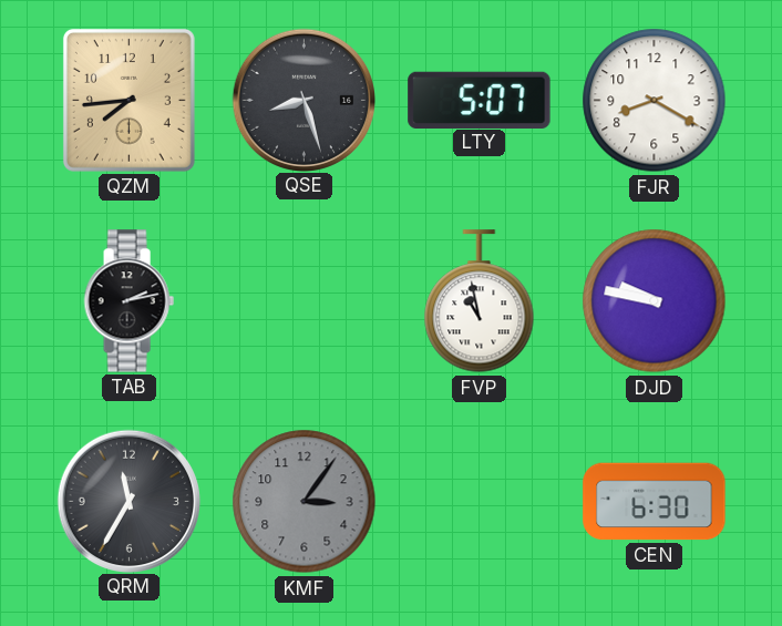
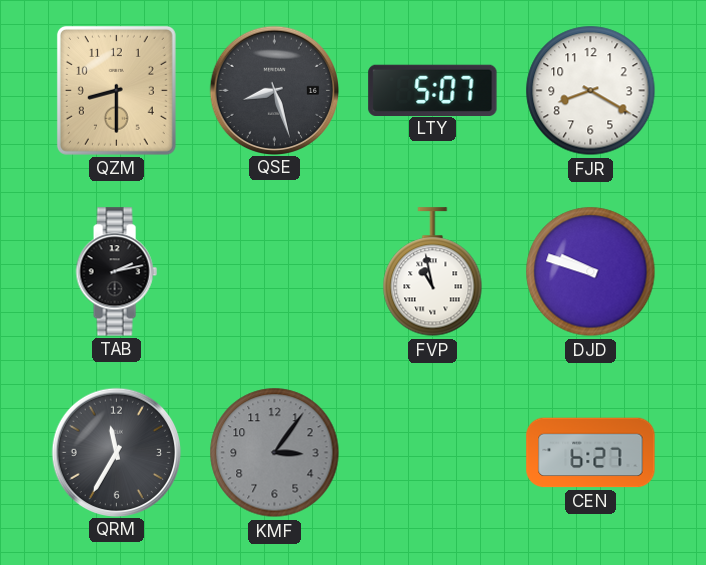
QZM: 7:44 -> 8:30
DJD: 9:47 -> 9:48
CEN: 6:30 -> 6:27
